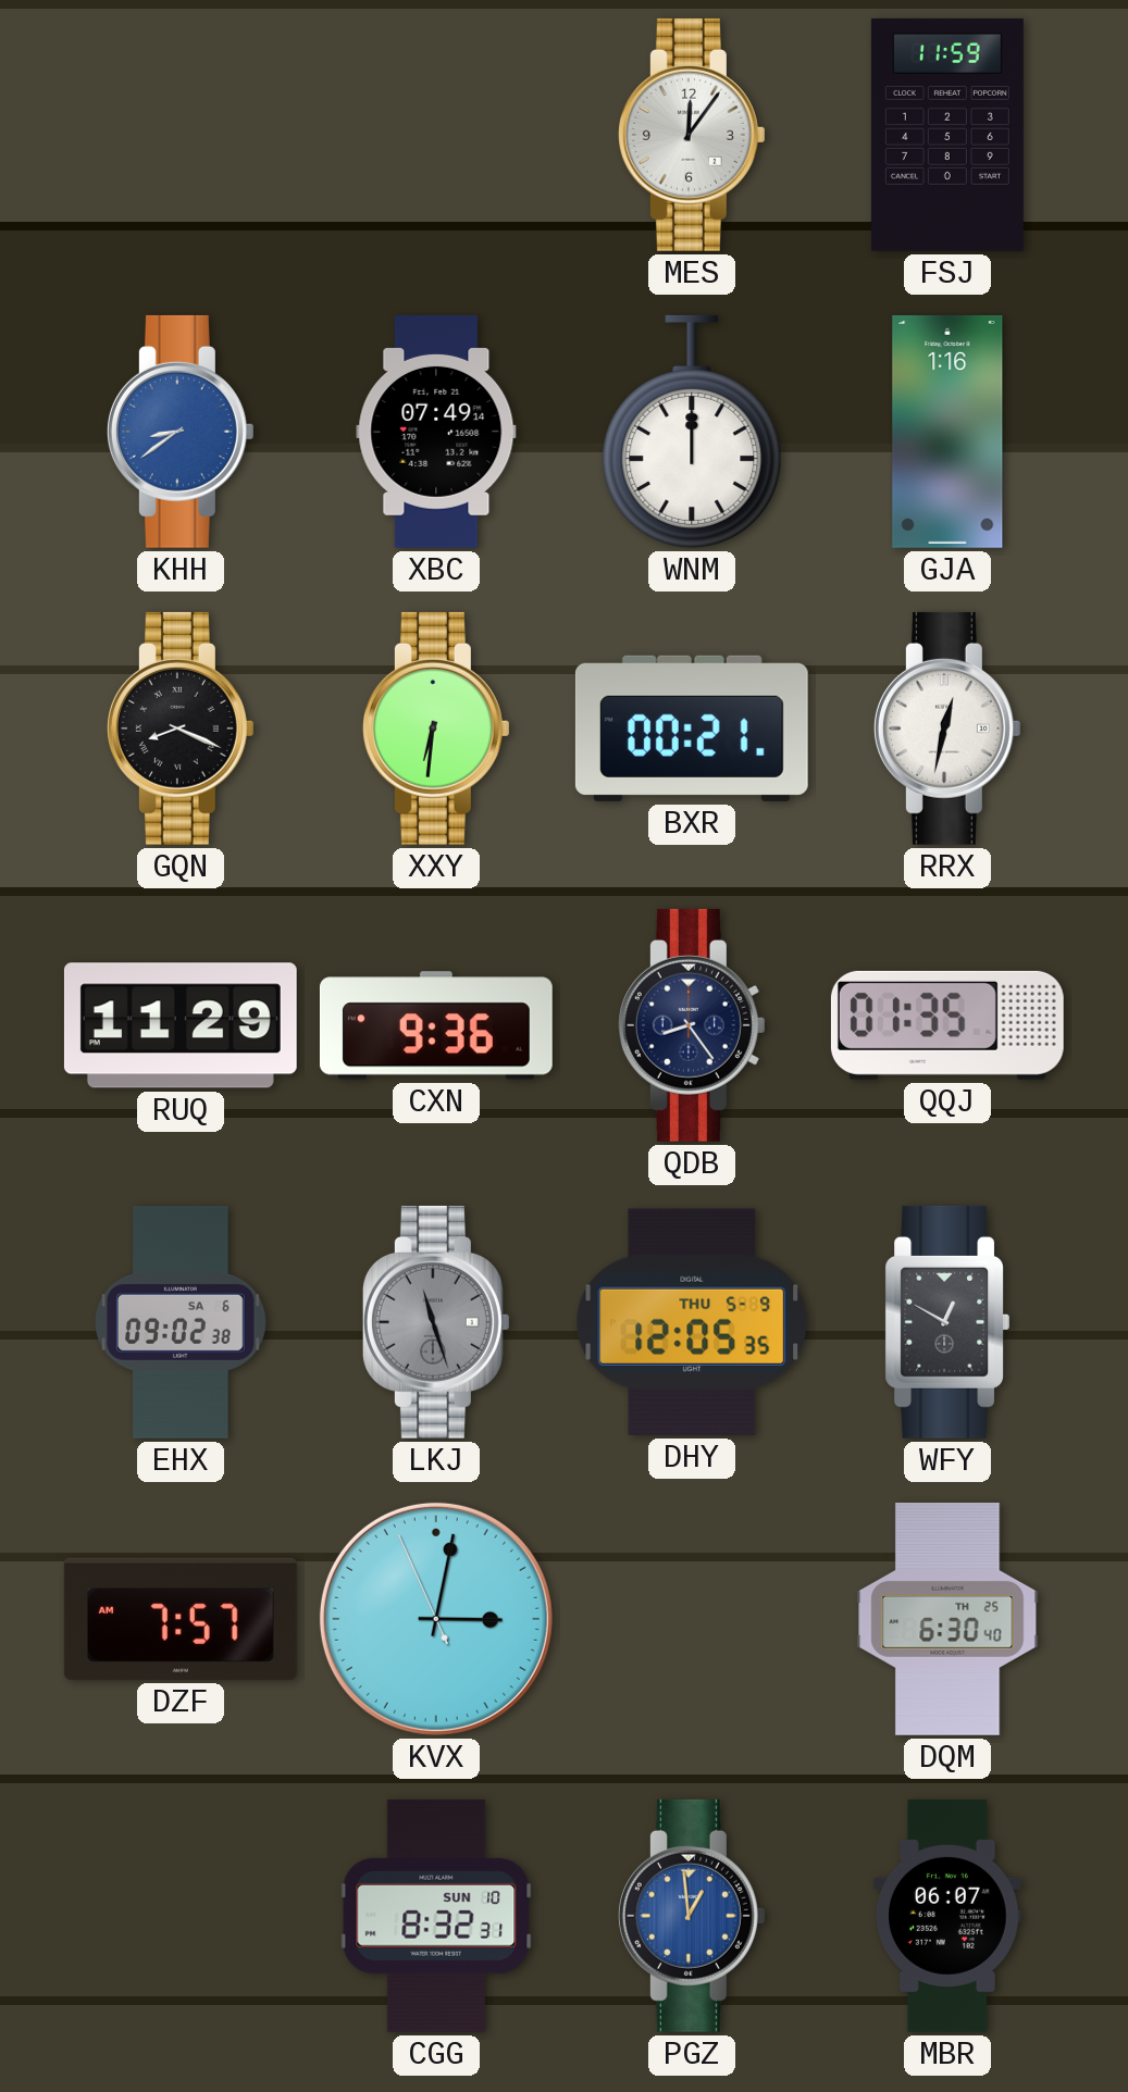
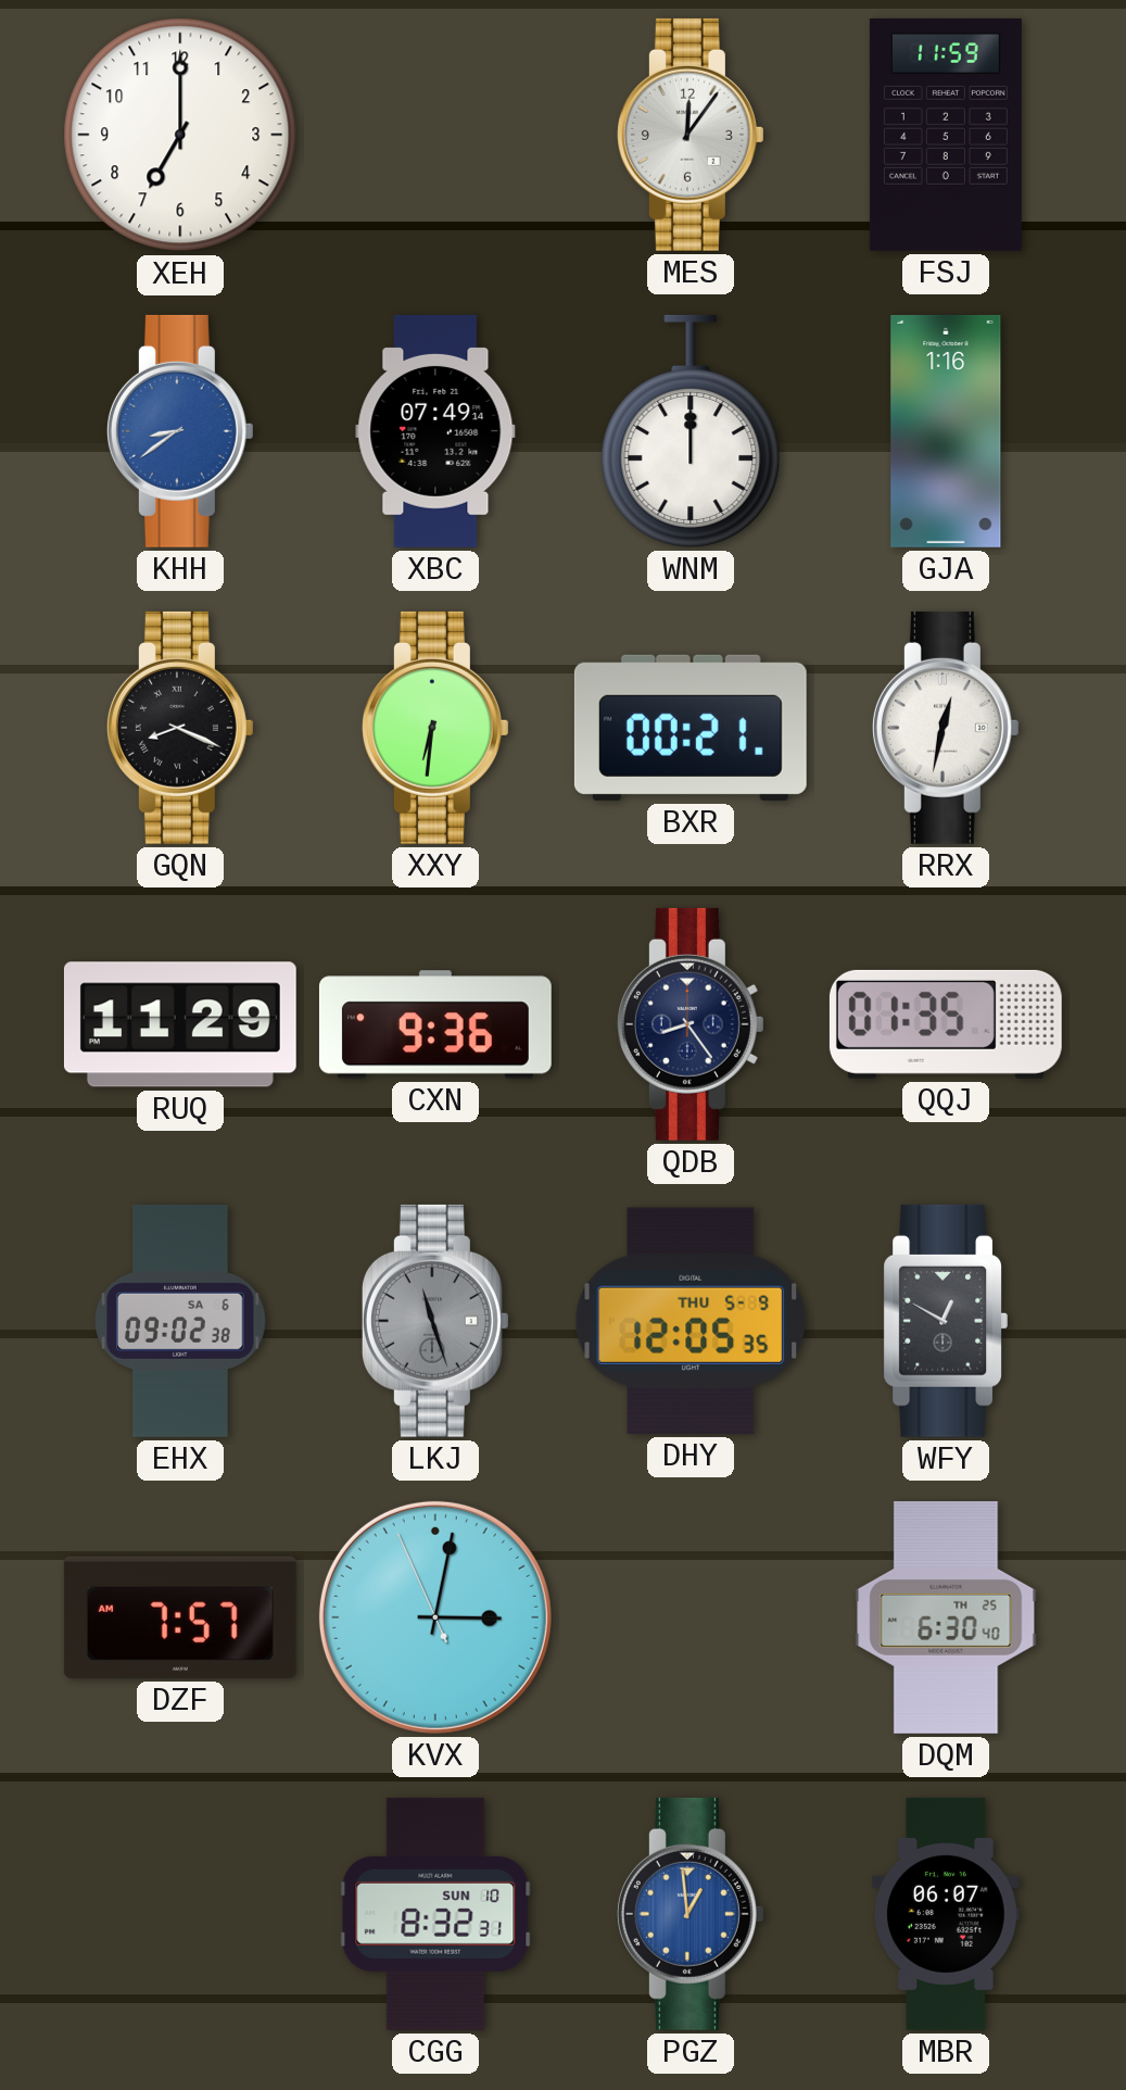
XEH: none -> 7:00
